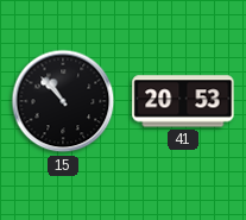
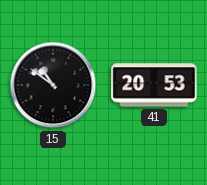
15: 10:53 -> 10:51
